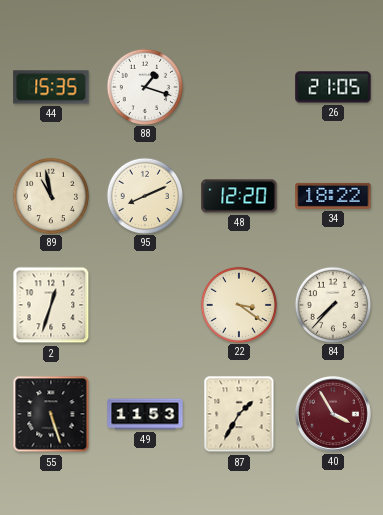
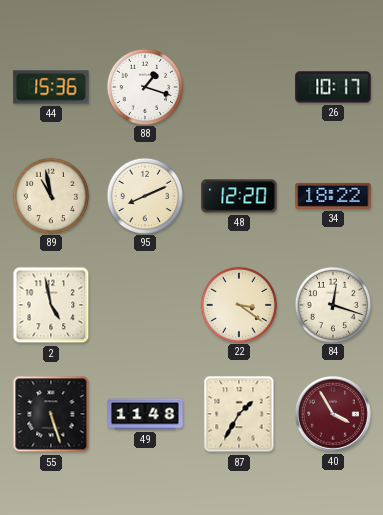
44: 15:35 -> 15:36
26: 21:05 -> 10:17
2: 12:33 -> 4:58
84: 7:37 -> 12:18
49: 11:53 -> 11:48
